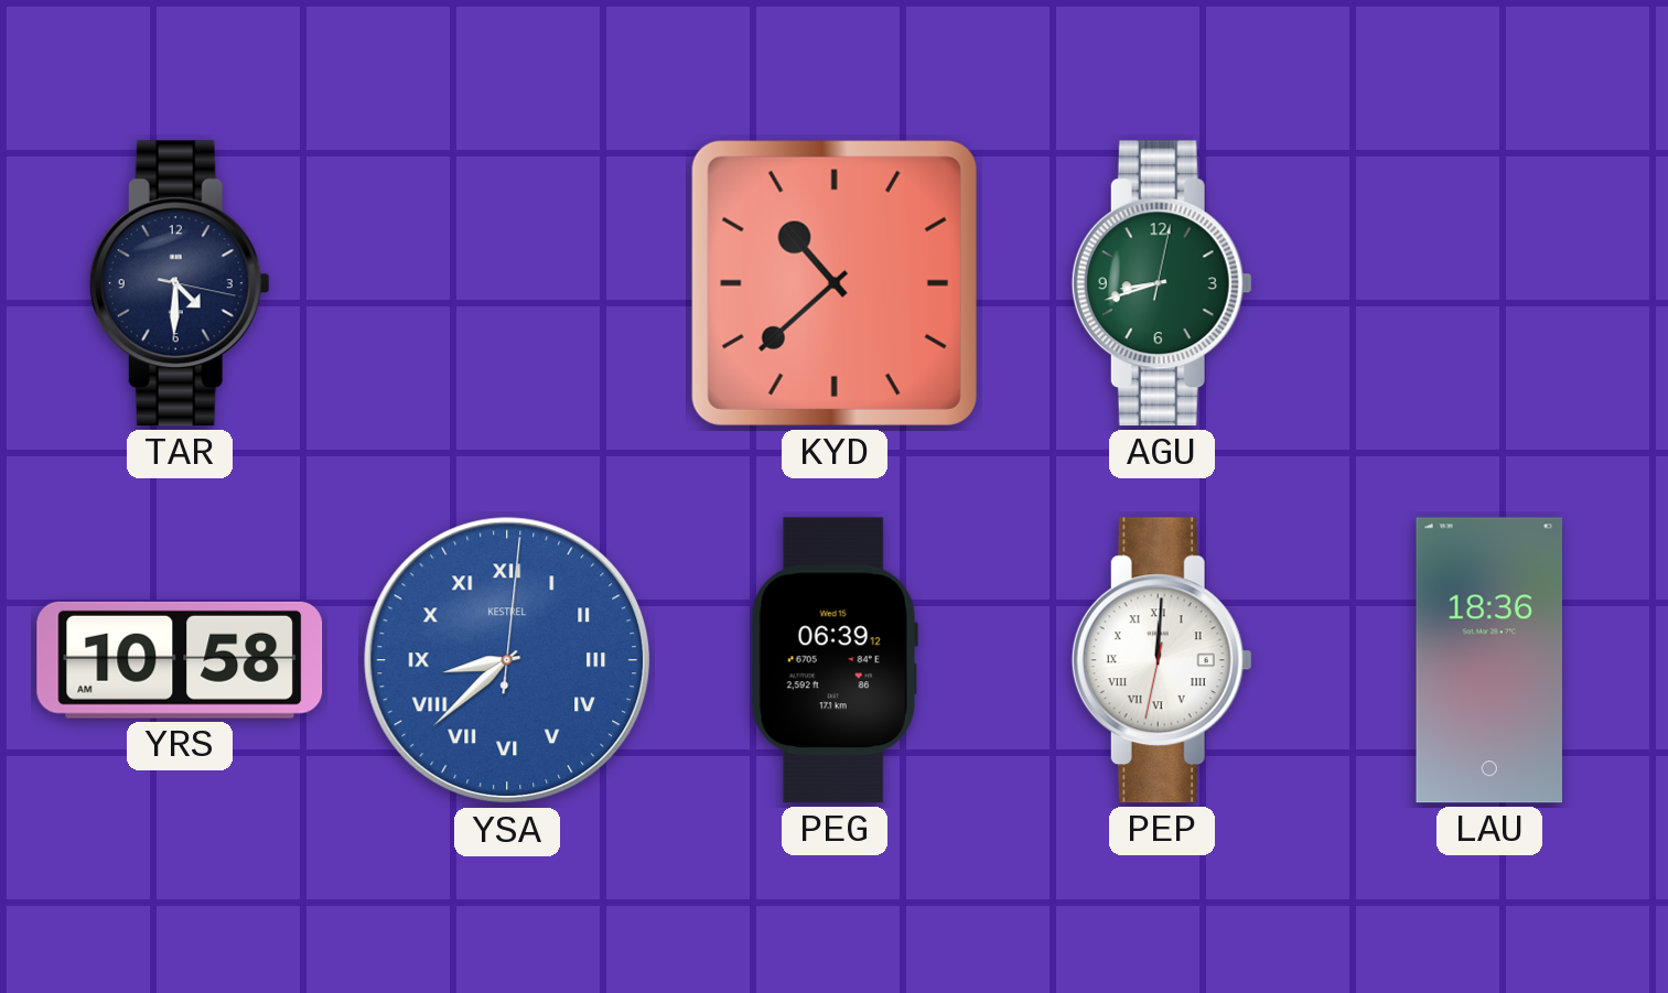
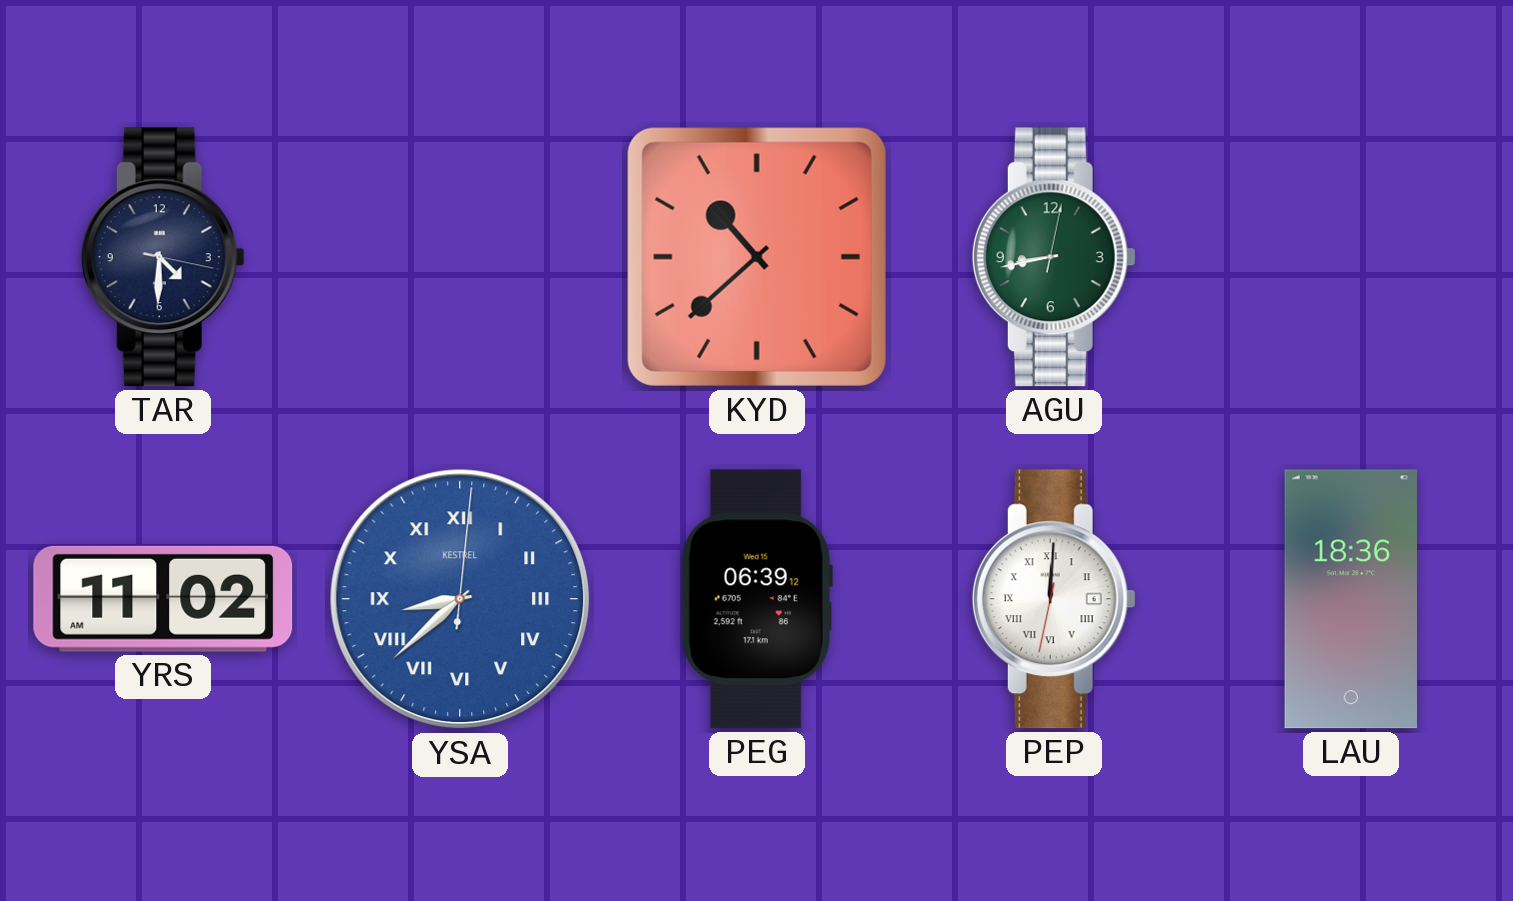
AGU: 8:42 -> 8:43
YRS: 10:58 -> 11:02
